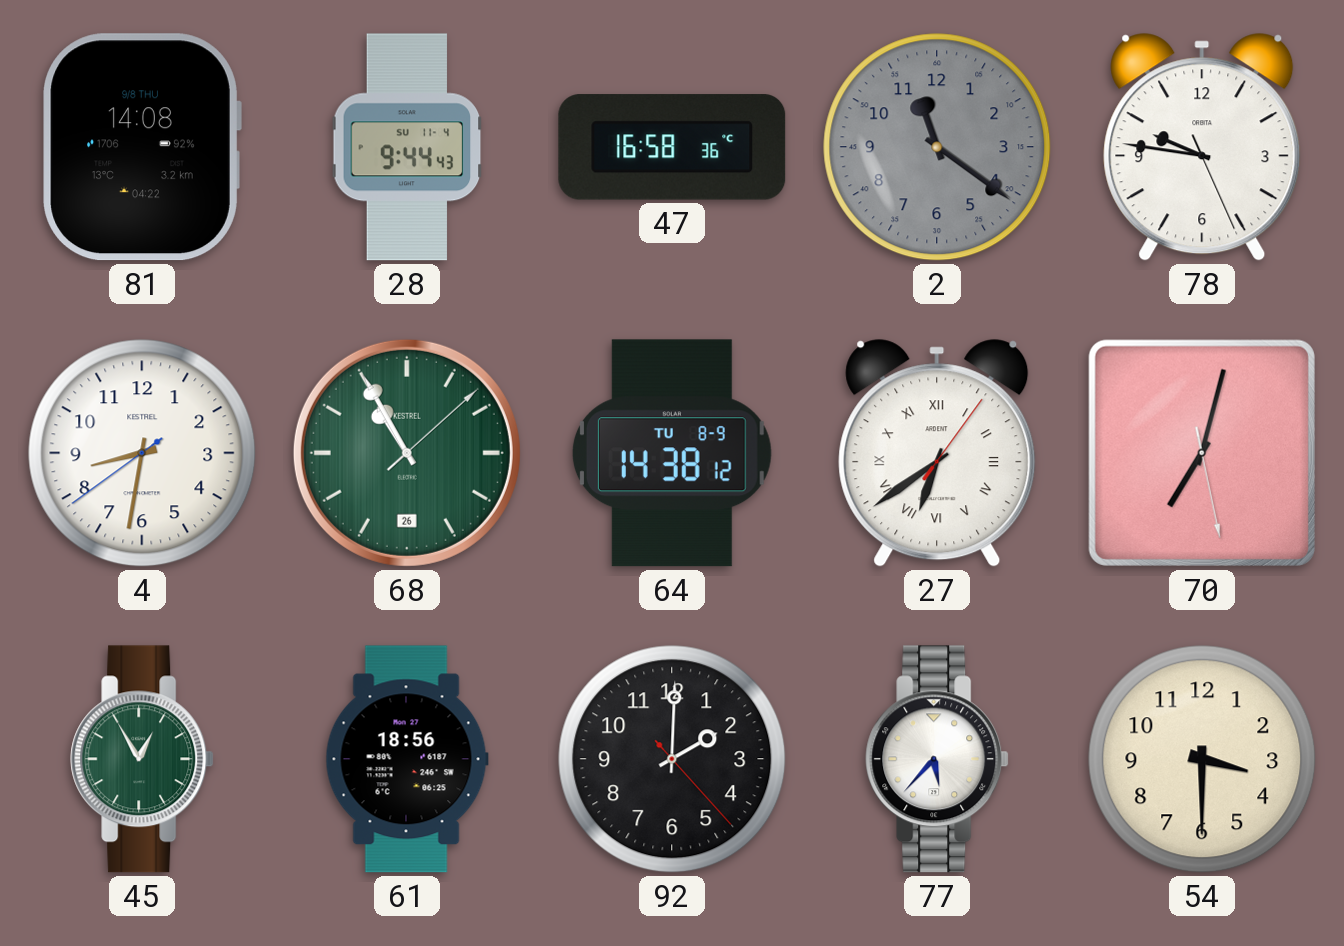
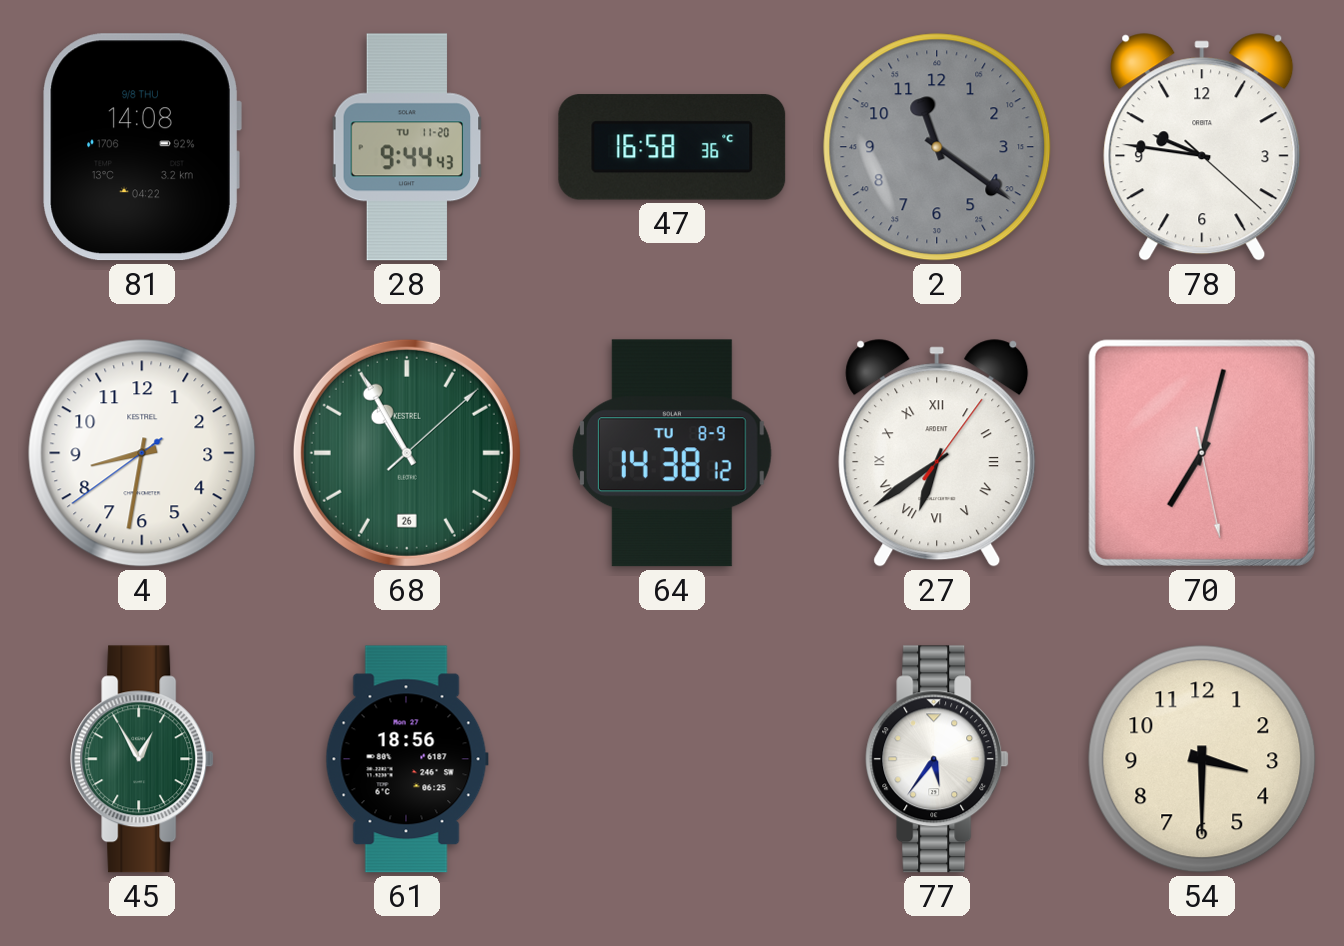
28 date: SU 11-4 -> TU 11-20
78: 9:46:26 -> 9:46:22
92: 2:00 -> none
77: 5:37 -> 5:36
